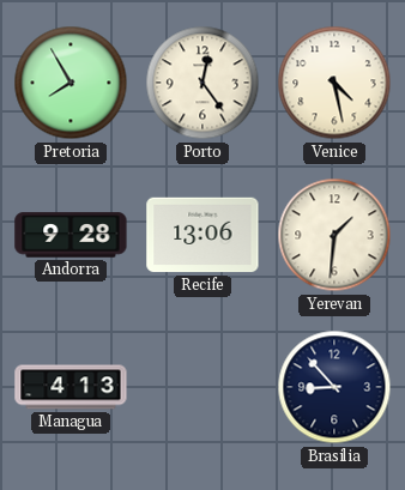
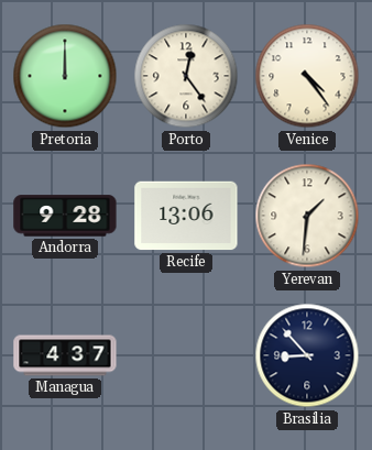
Pretoria: 7:55 -> 12:00
Venice: 4:28 -> 4:24
Managua: 4:13 -> 4:37
